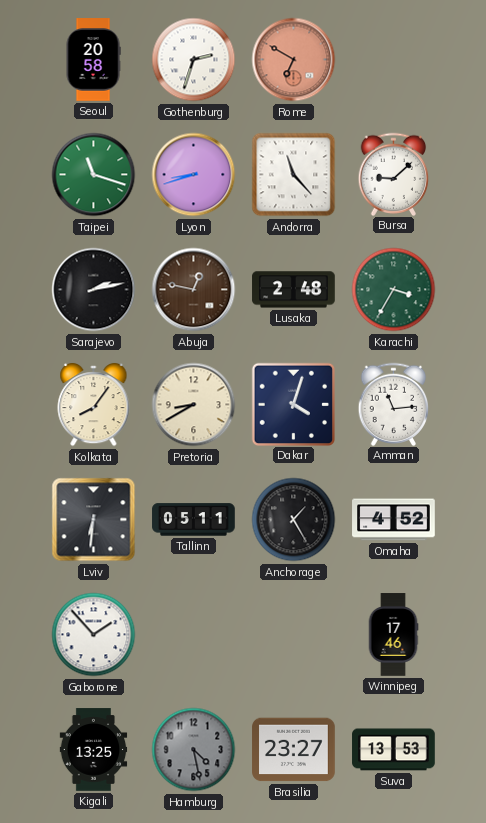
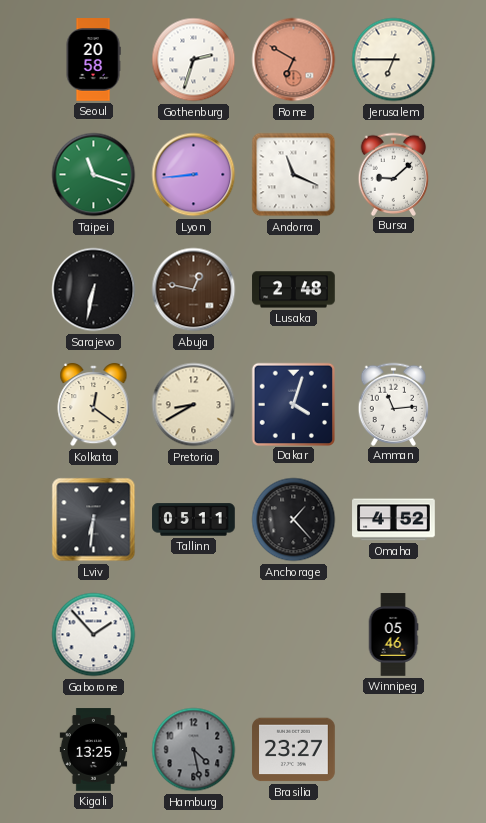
Jerusalem: none -> 6:45
Lyon: 8:42 -> 8:44
Andorra: 11:23 -> 11:19
Sarajevo: 2:13 -> 6:32
Karachi: 3:35 -> none
Kolkata: 8:06 -> 12:21
Anchorage: 1:25 -> 1:23
Winnipeg: 17:46 -> 05:46
Suva: 13:53 -> none
